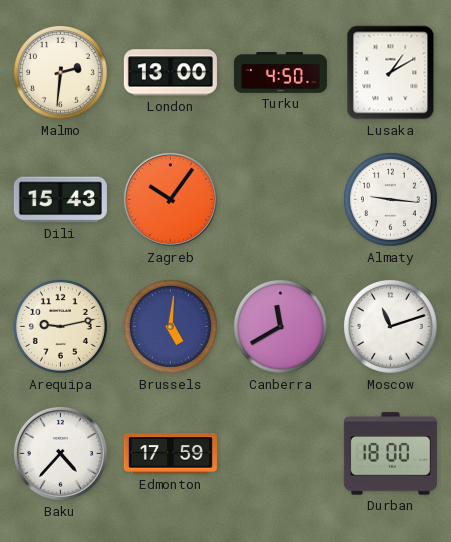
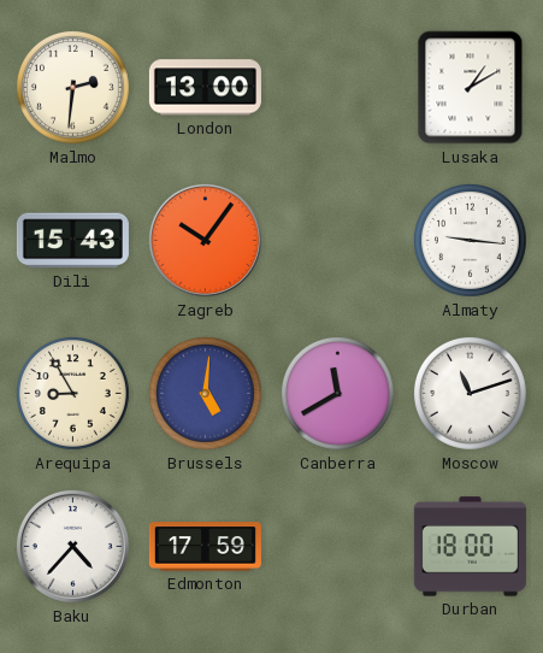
Turku: 4:50 -> none
Arequipa: 9:13 -> 8:55
